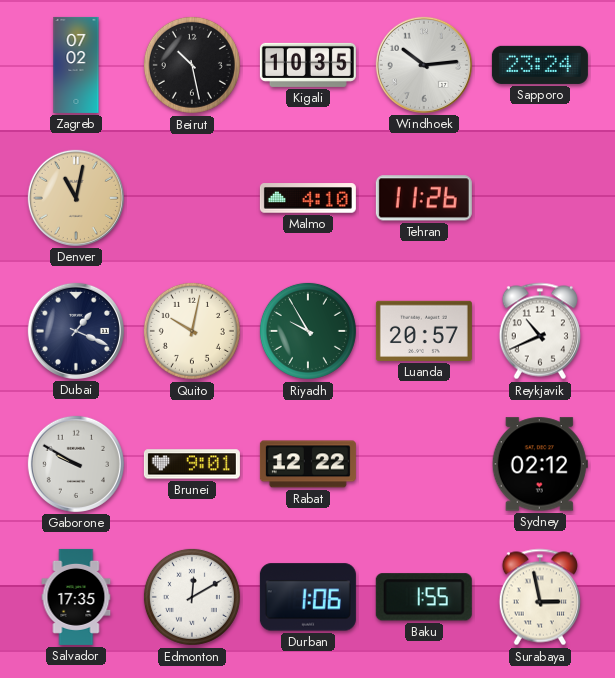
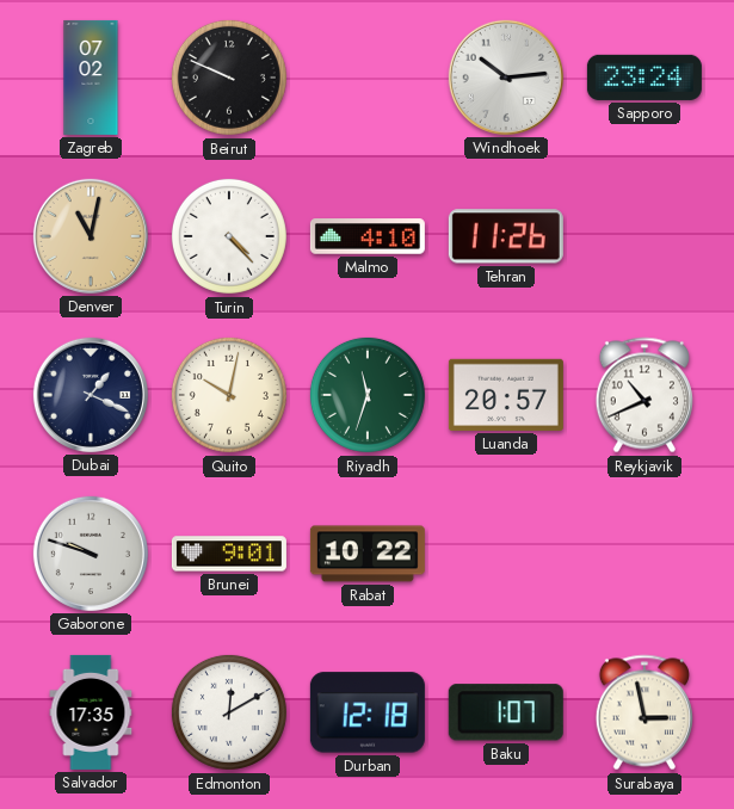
Beirut: 10:28 -> 9:49
Kigali: 10:35 -> none
Turin: none -> 4:23
Riyadh: 9:55 -> 11:33
Gaborone: 9:50 -> 9:48
Rabat: 12:22 -> 10:22
Sydney: 02:12 -> none
Durban: 1:06 -> 12:18
Baku: 1:55 -> 1:07
